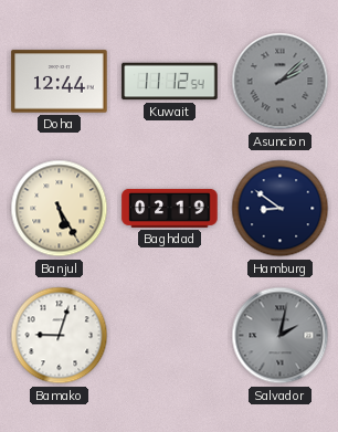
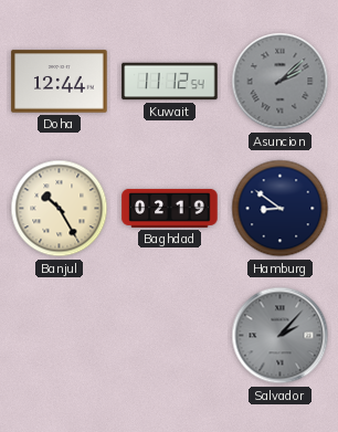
Banjul: 5:25 -> 10:25
Bamako: 9:03 -> none
Salvador: 2:02 -> 2:07
